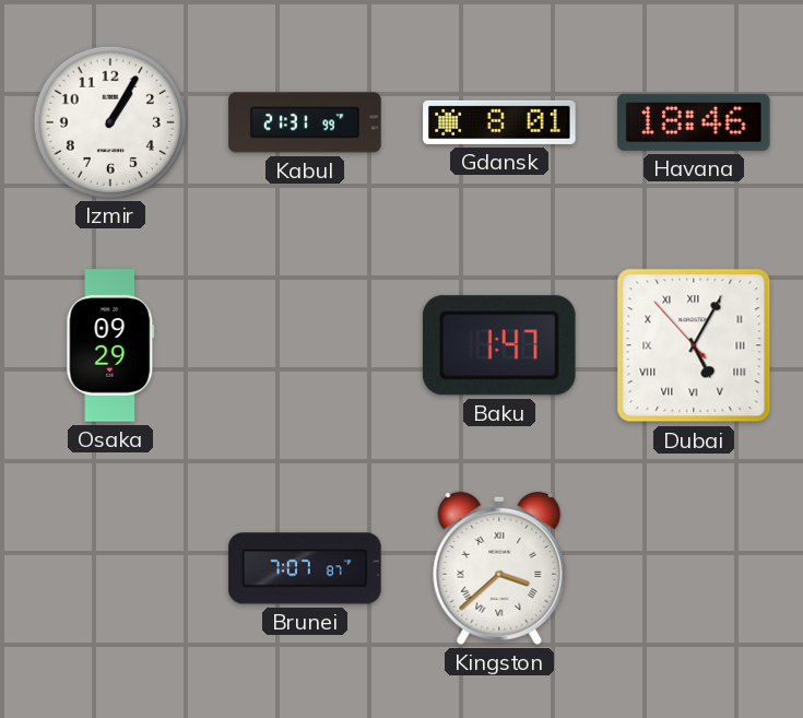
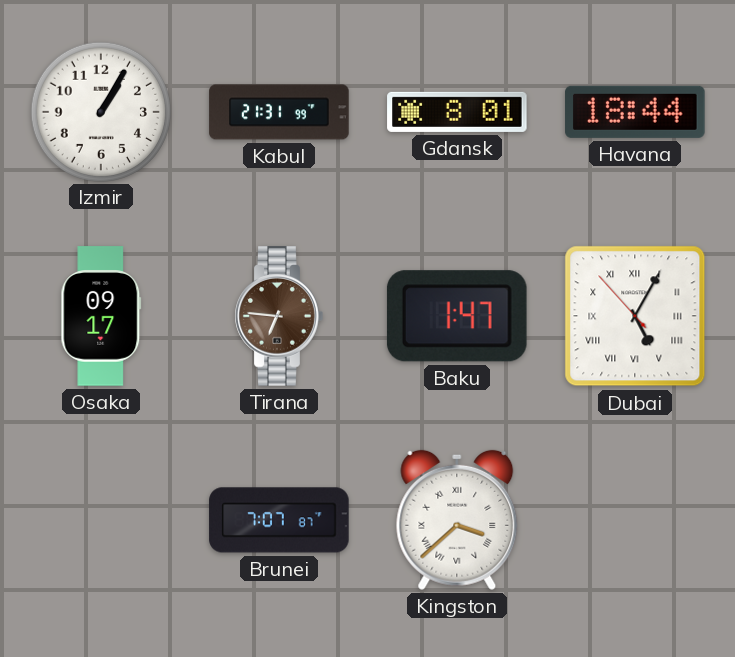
Havana: 18:46 -> 18:44
Osaka: 09:29 -> 09:17
Tirana: none -> 6:46
